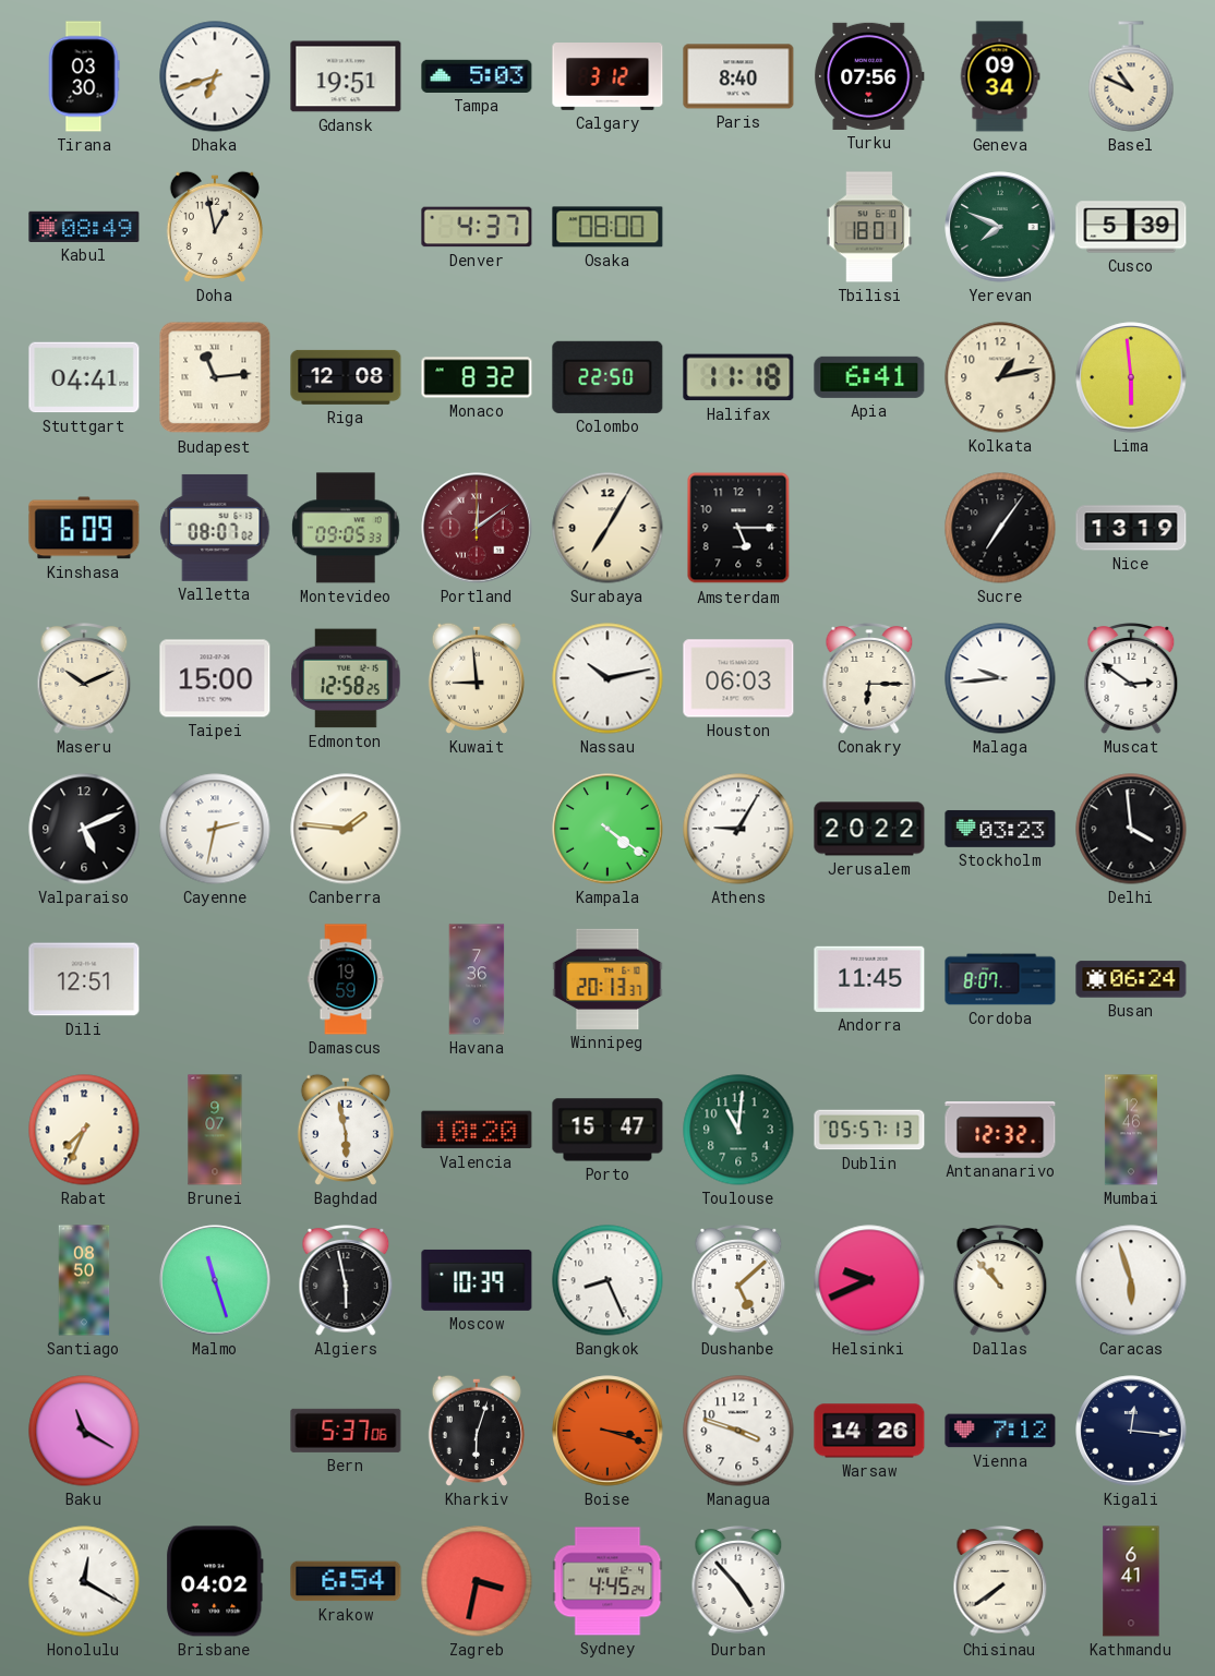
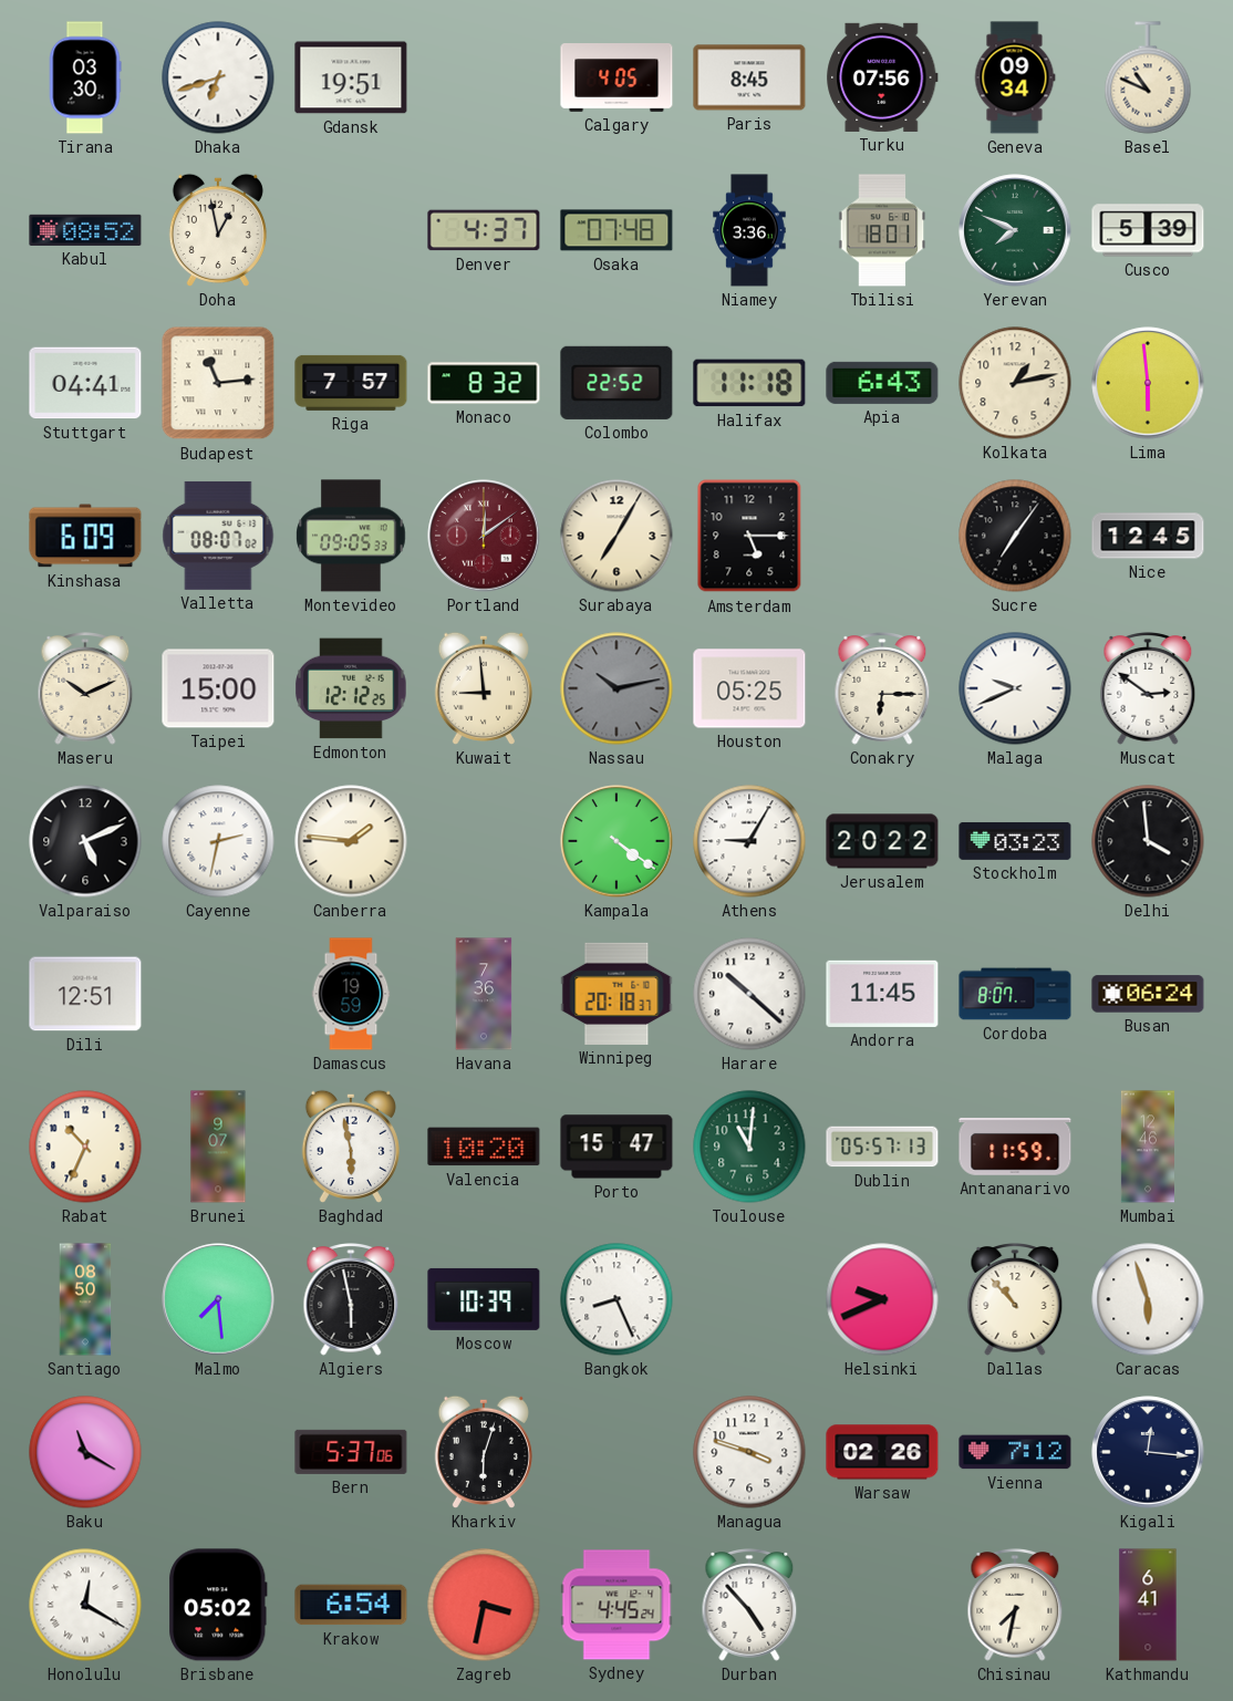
Tampa: 5:03 -> none
Calgary: 3:12 -> 4:05
Paris: 8:40 -> 8:45
Kabul: 08:49 -> 08:52
Osaka: 08:00 -> 07:48
Niamey: none -> 3:36
Riga: 12:08 -> 7:57
Colombo: 22:50 -> 22:52
Apia: 6:41 -> 6:43
Nice: 13:19 -> 12:45
Edmonton: 12:58 -> 12:12
Nassau dial: white -> grey
Houston: 06:03 -> 05:25
Malaga: 9:44 -> 9:41
Winnipeg: 20:13 -> 20:18
Harare: none -> 10:22
Rabat: 7:34 -> 10:34
Antananarivo: 12:32 -> 11:59
Malmo: 11:27 -> 7:29
Dushanbe: 5:08 -> none
Boise: 3:18 -> none
Warsaw: 14:26 -> 02:26
Brisbane: 04:02 -> 05:02
Chisinau: 7:39 -> 7:32
